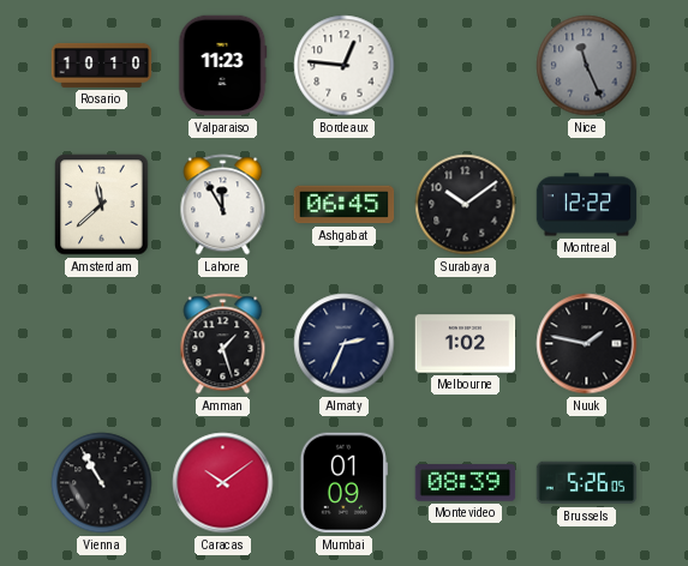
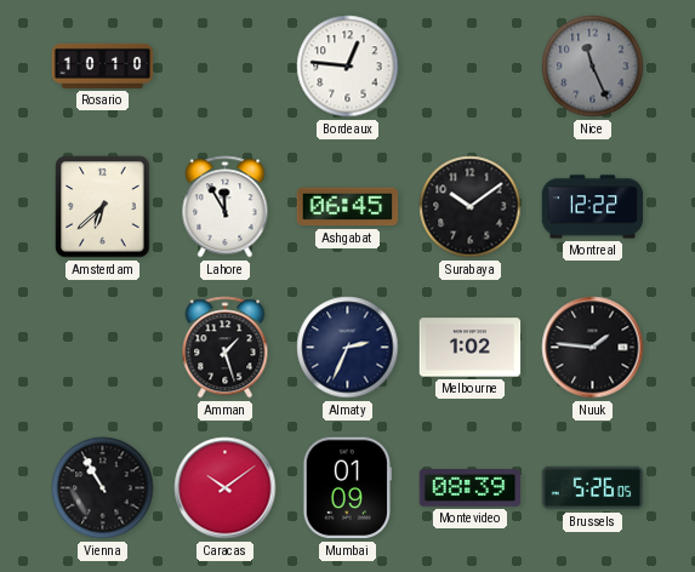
Valparaiso: 11:23 -> none
Amsterdam: 11:38 -> 6:38
Nuuk: 1:47 -> 1:46
